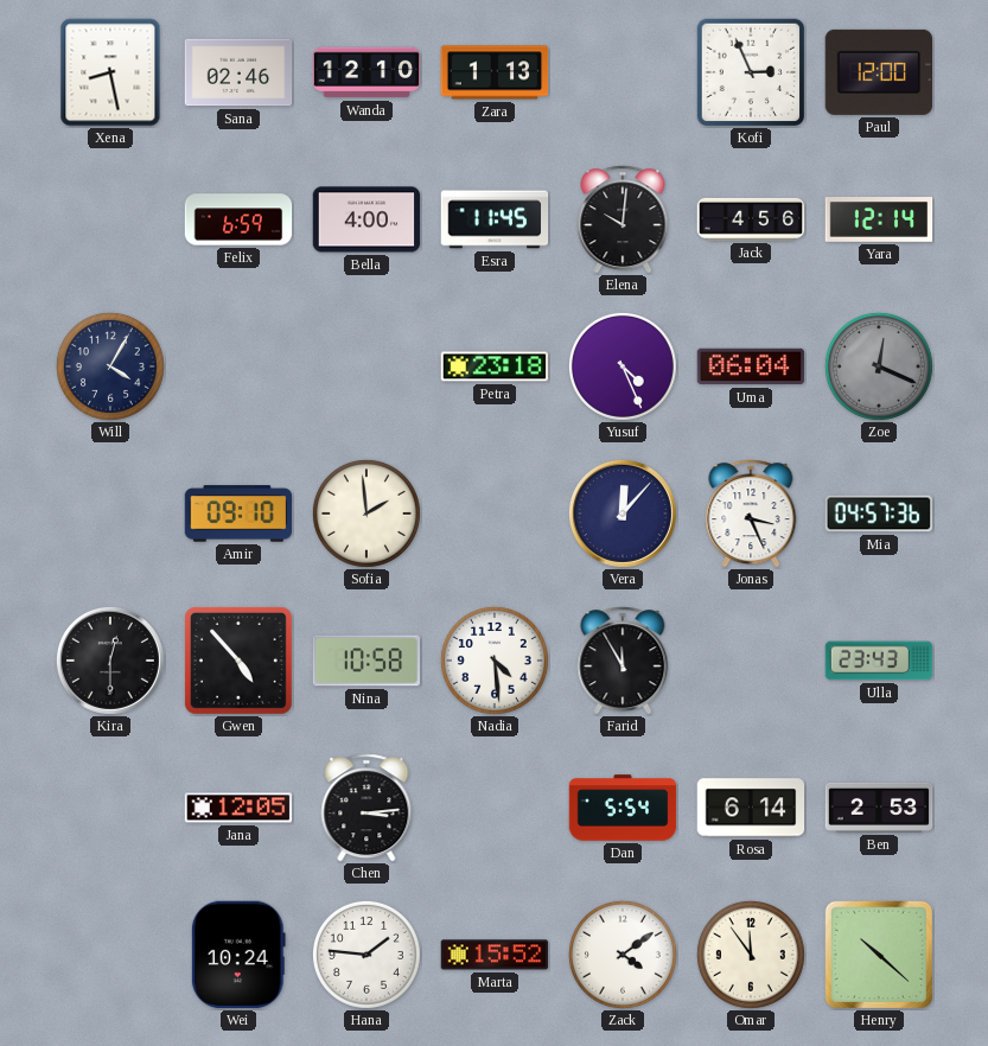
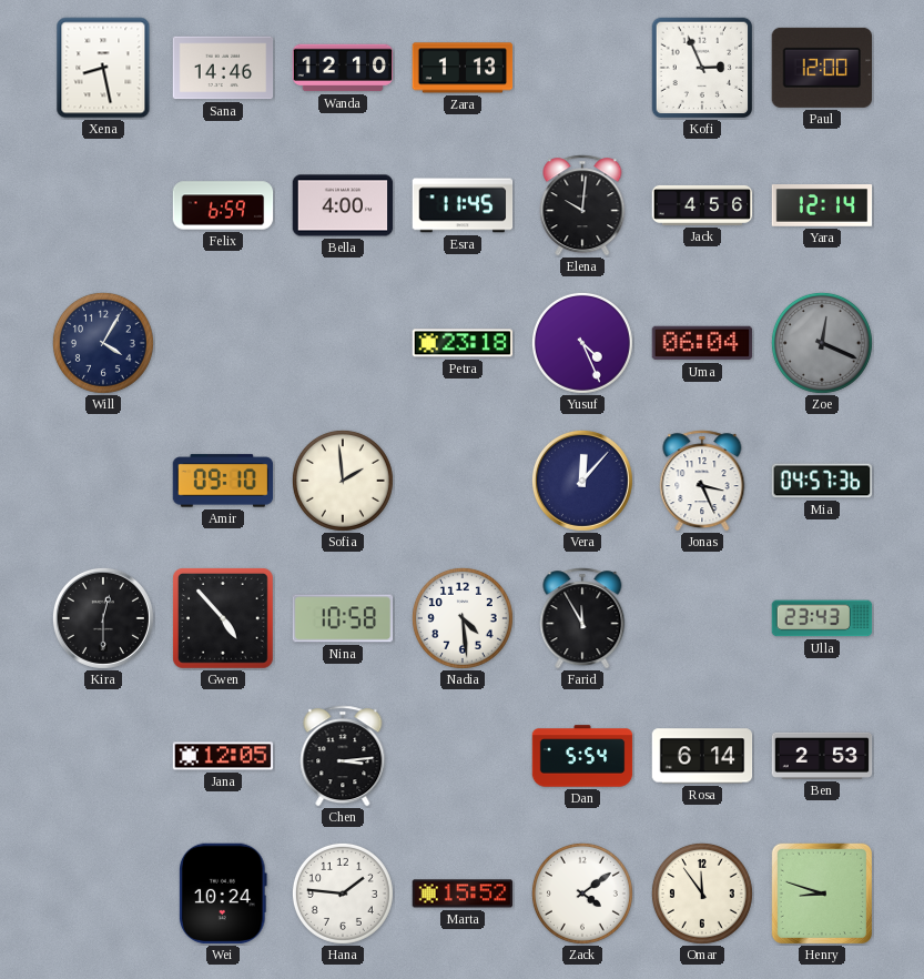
Sana: 02:46 -> 14:46
Henry: 10:22 -> 8:48
